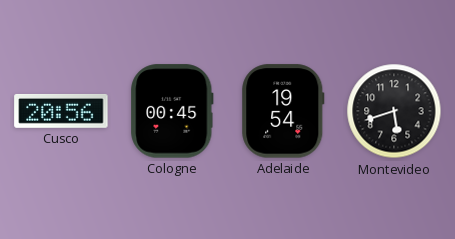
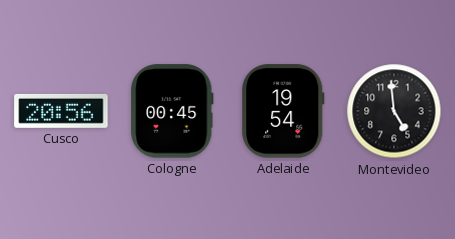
Montevideo: 5:42 -> 4:59
